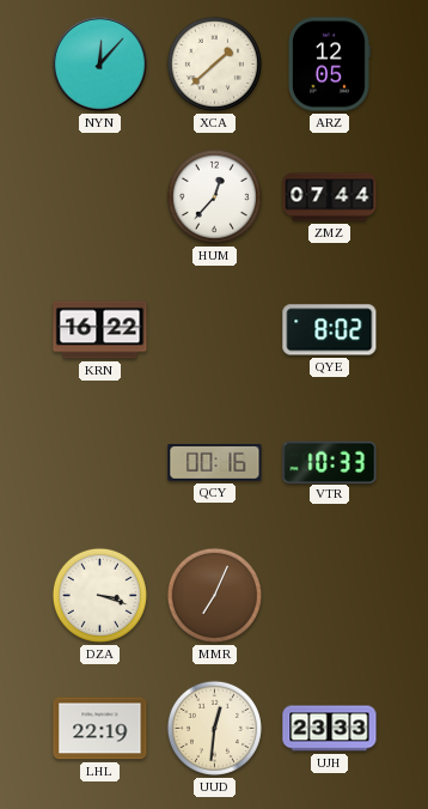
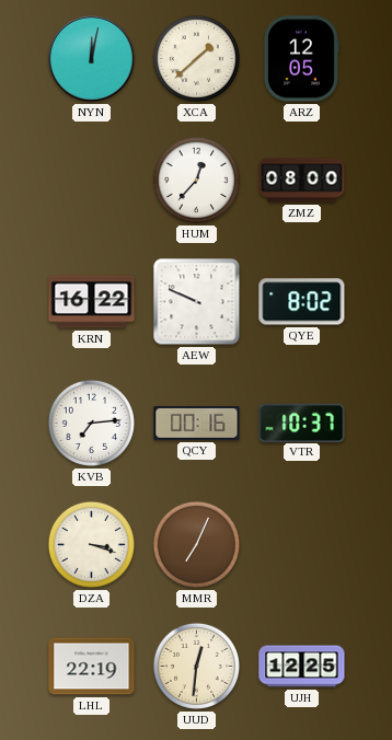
NYN: 12:07 -> 12:02
ZMZ: 07:44 -> 08:00
AEW: none -> 9:49
KVB: none -> 7:14
VTR: 10:33 -> 10:37
UJH: 23:33 -> 12:25
